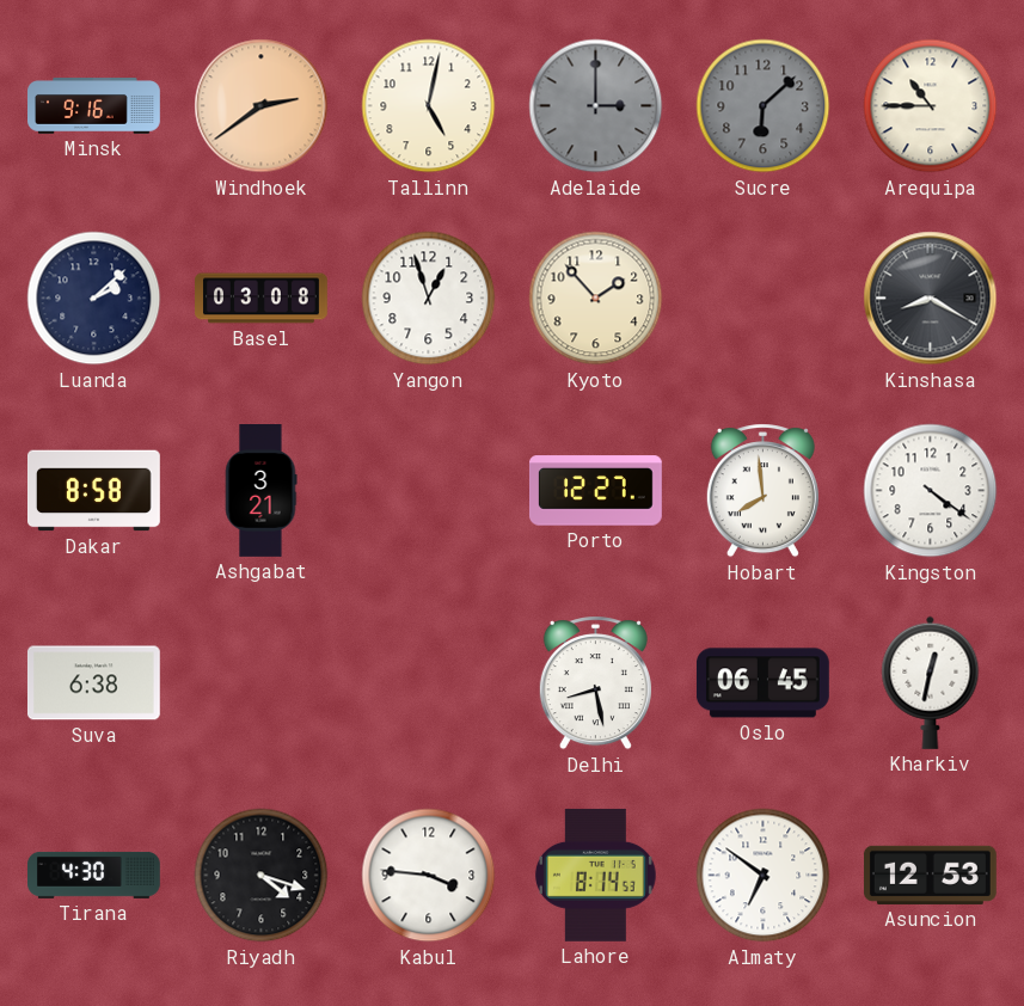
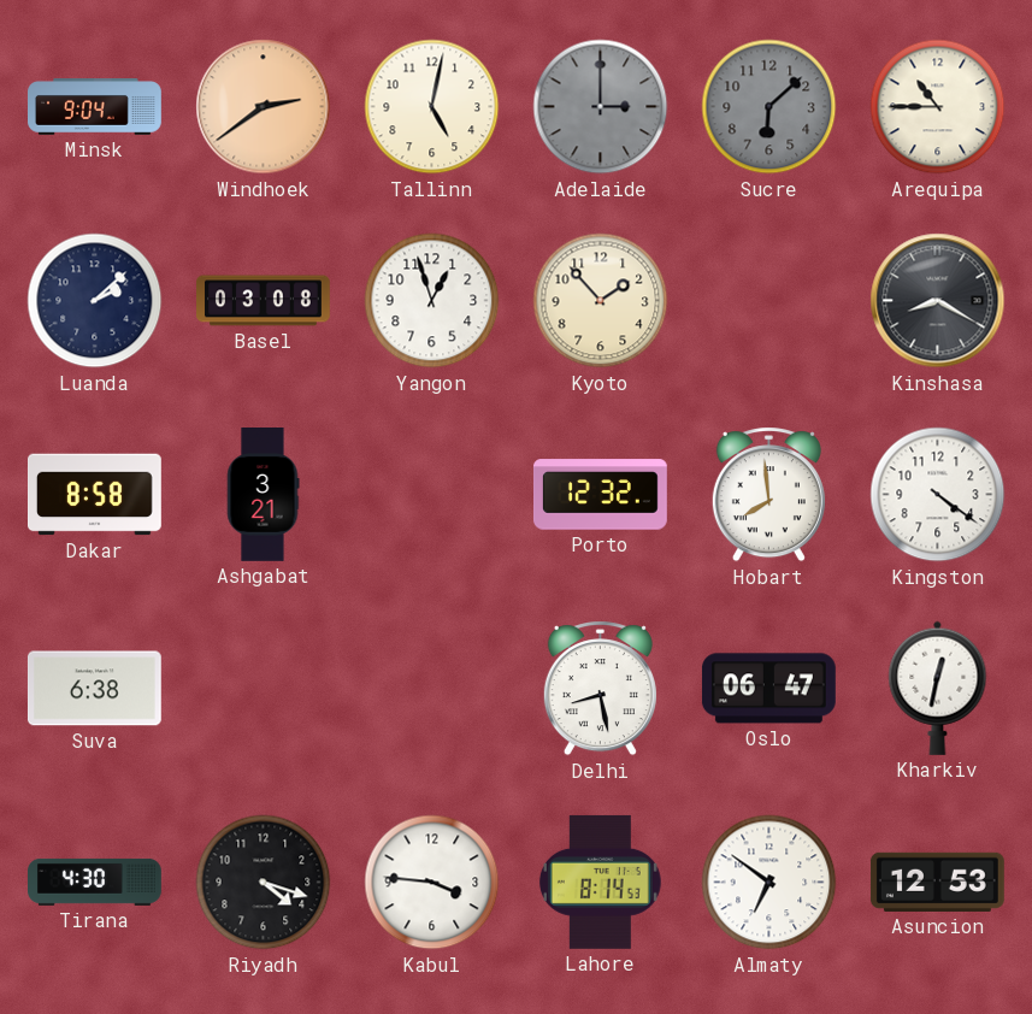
Minsk: 9:16 -> 9:04
Porto: 12:27 -> 12:32
Oslo: 06:45 -> 06:47
